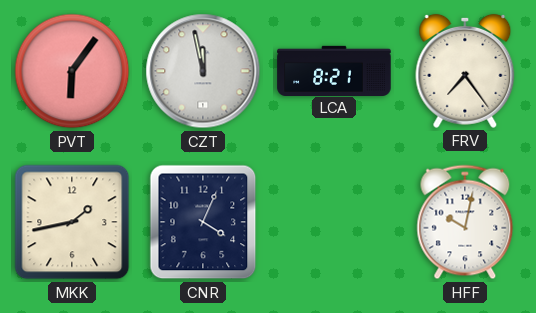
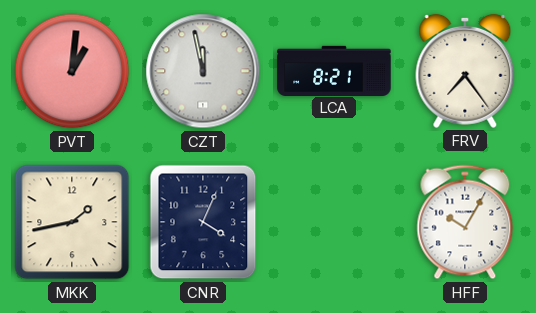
PVT: 6:06 -> 1:01
HFF: 10:02 -> 10:05
